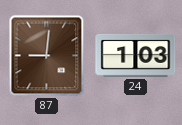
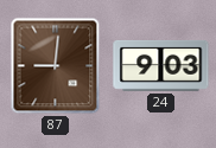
24: 1:03 -> 9:03
